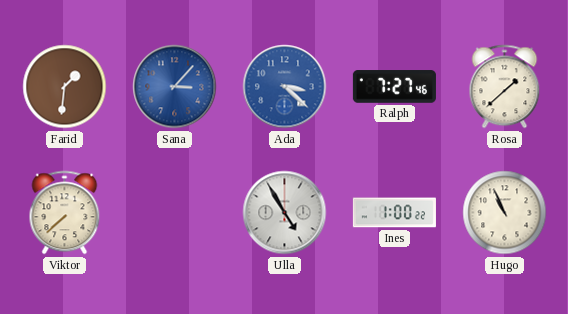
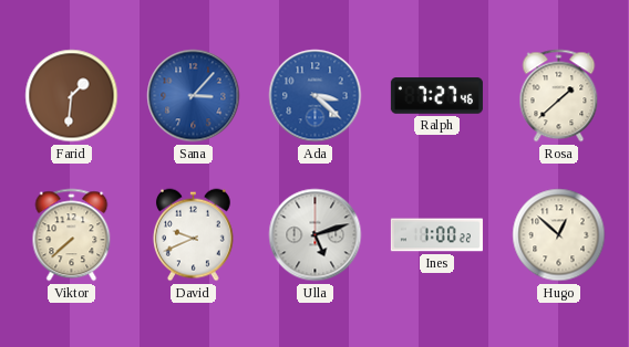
David: none -> 9:41
Ulla: 4:55 -> 5:12
Hugo: 10:56 -> 12:52
